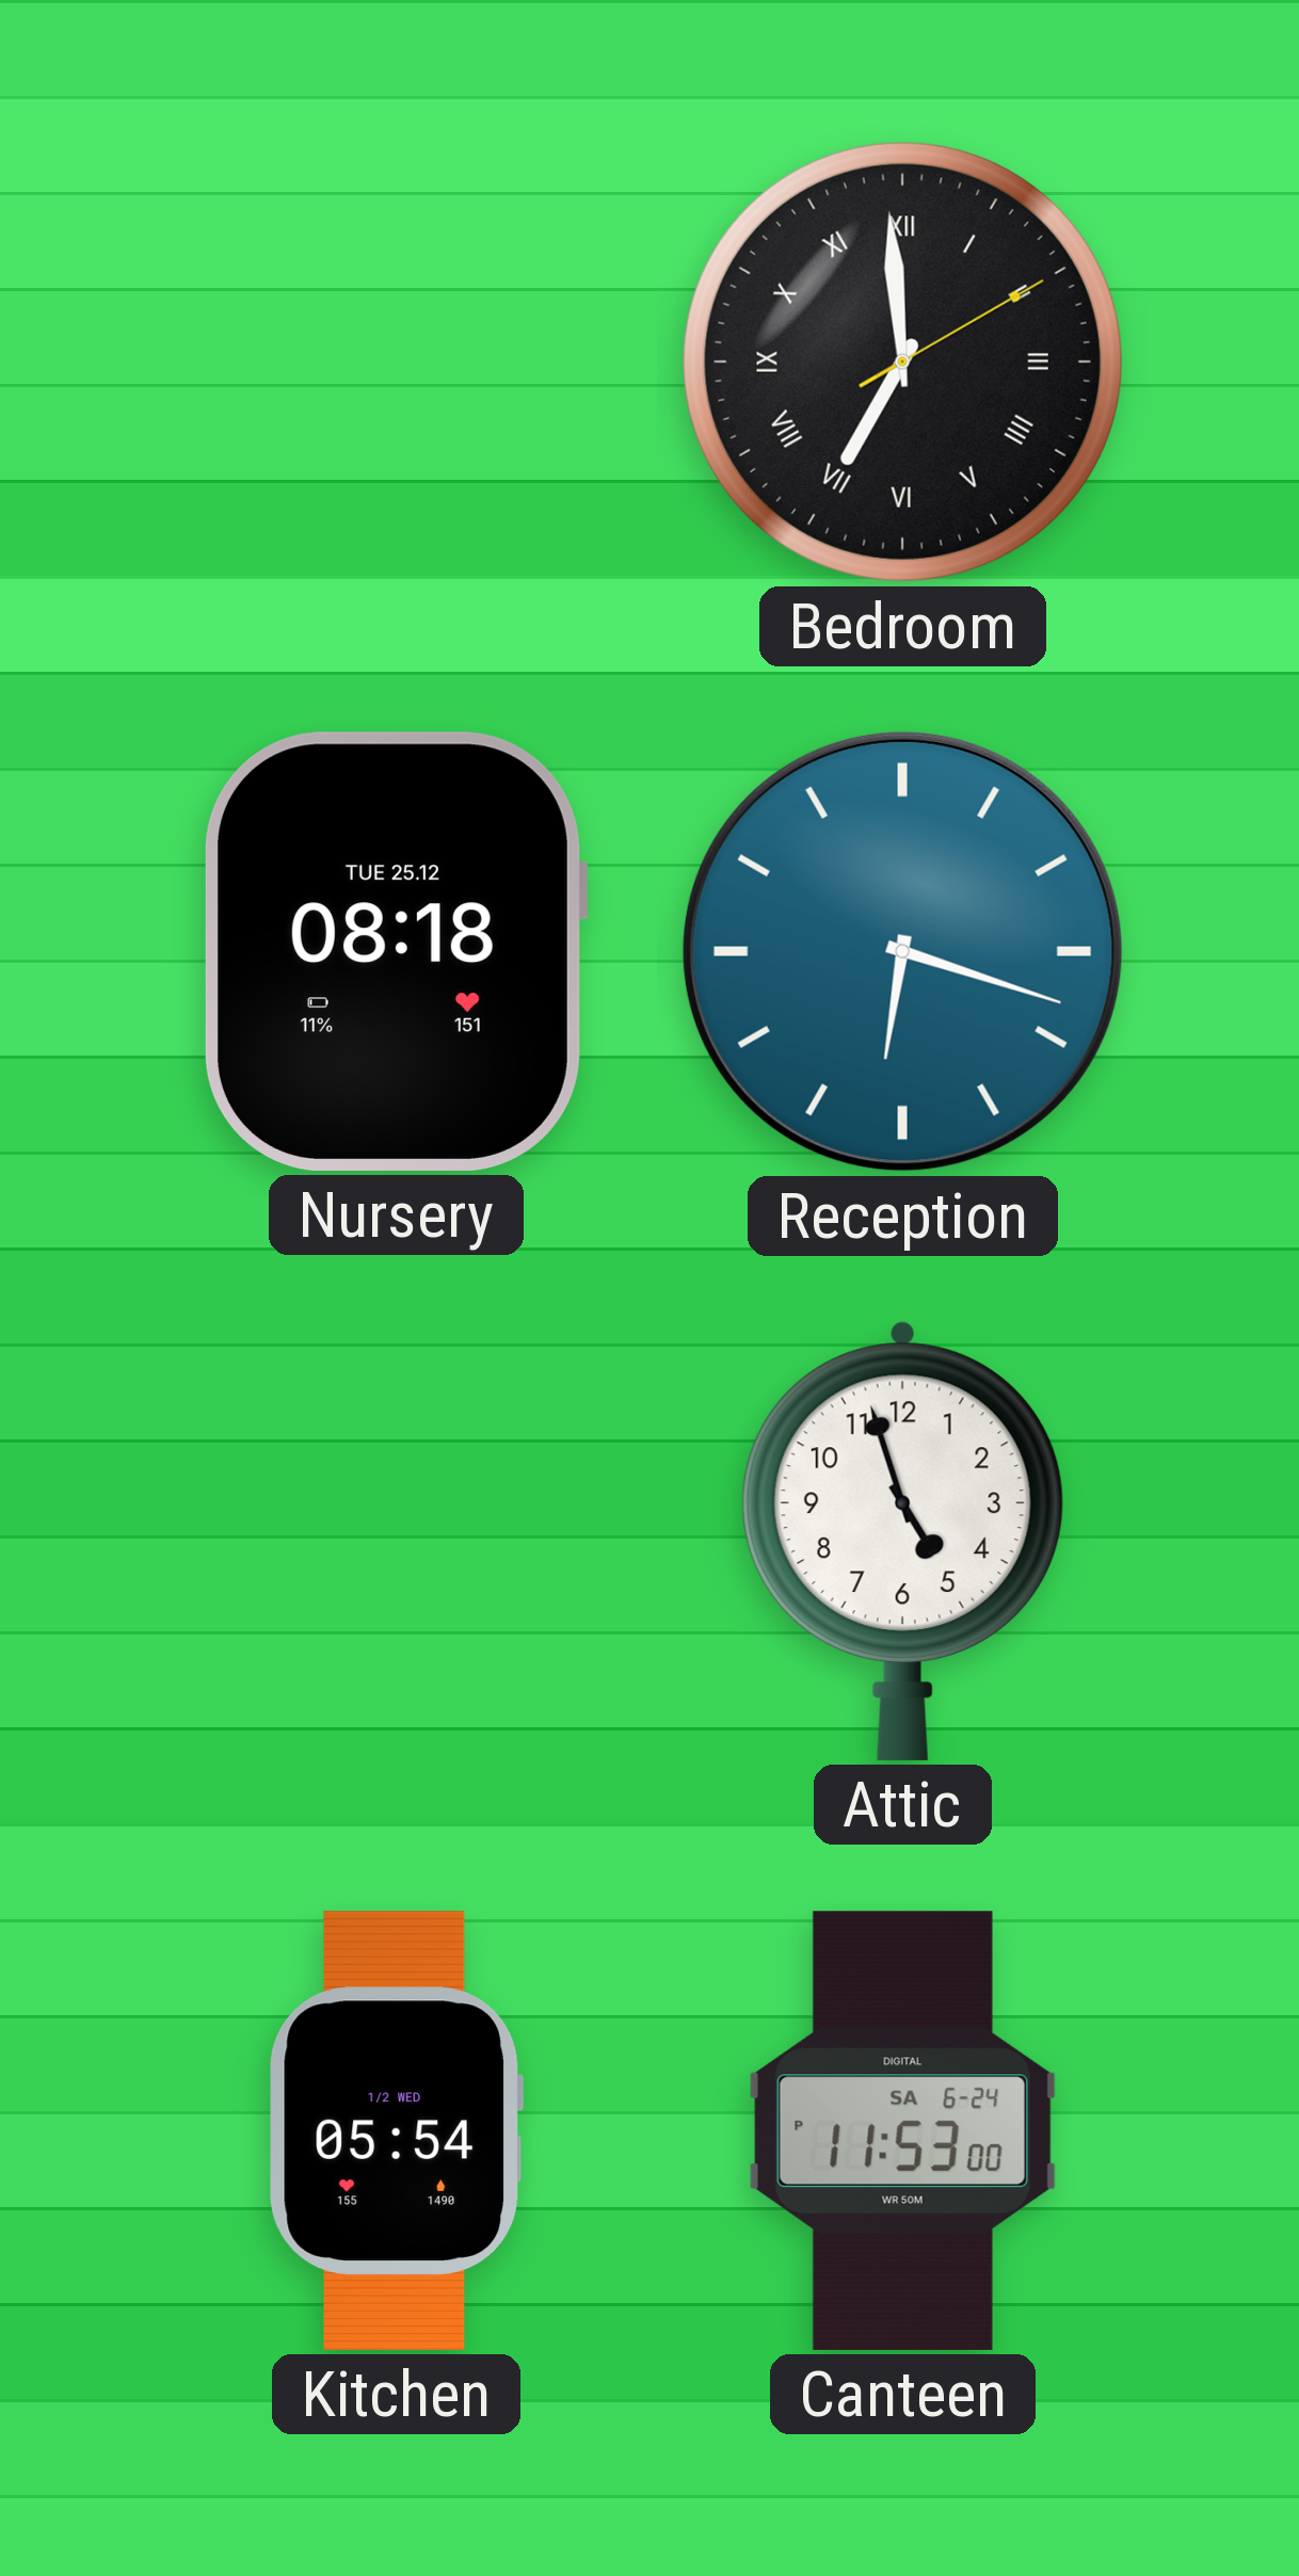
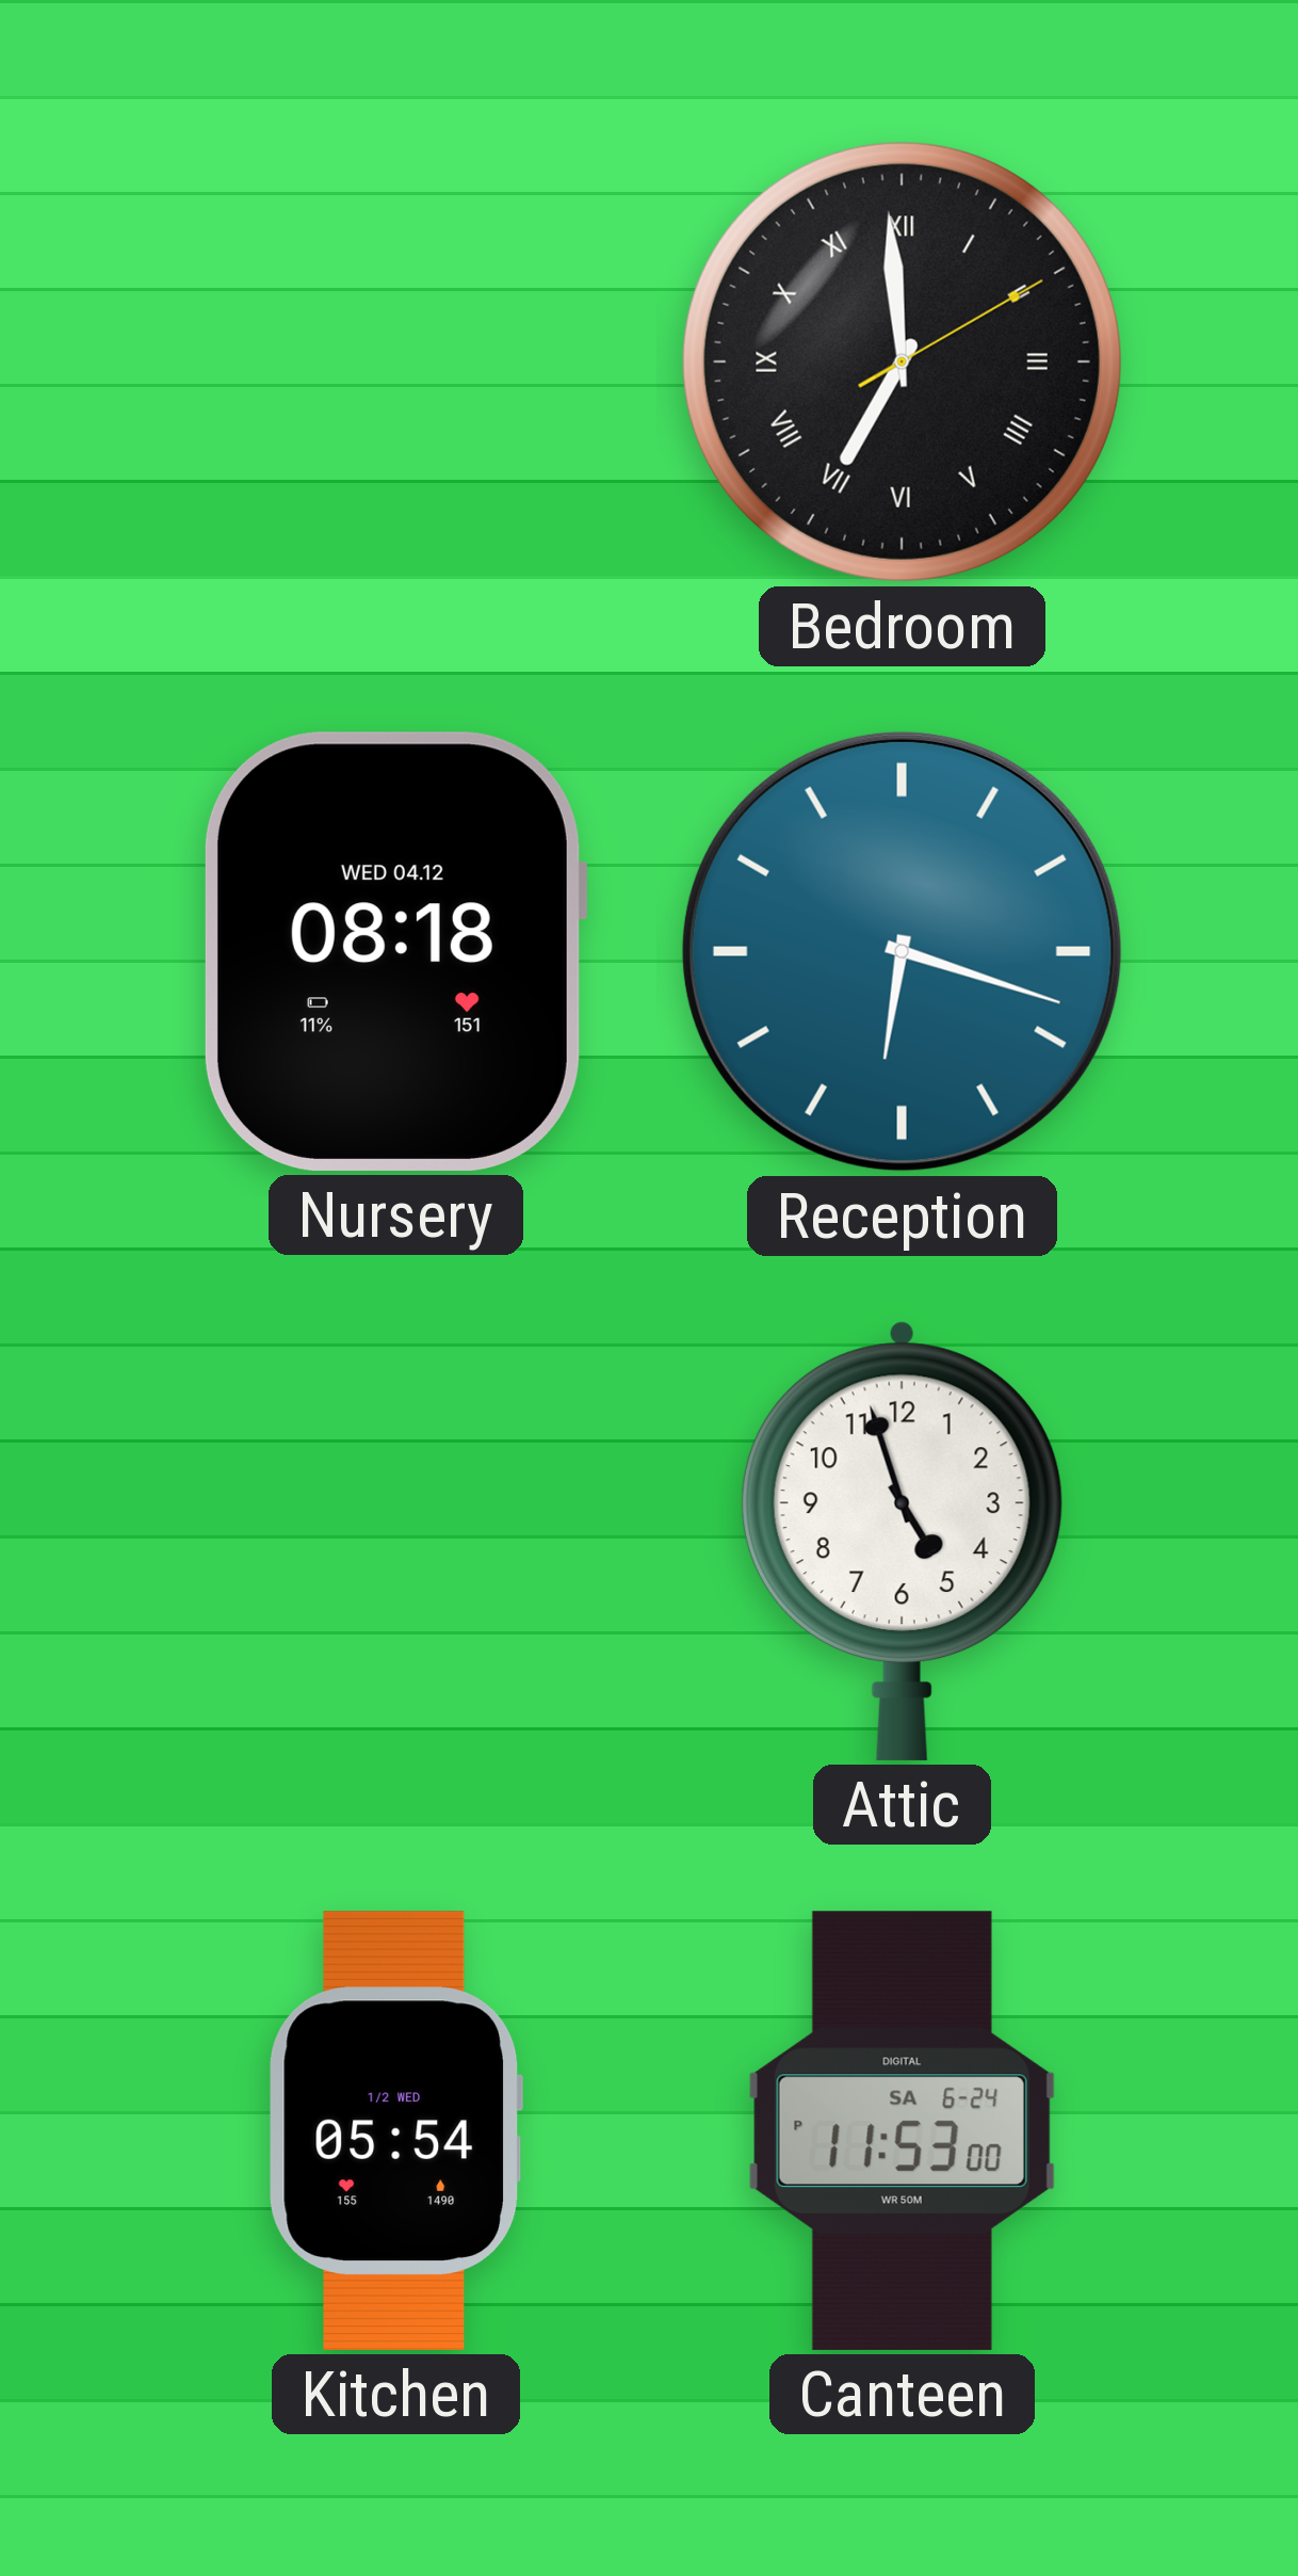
Nursery date: TUE 25.12 -> WED 04.12
